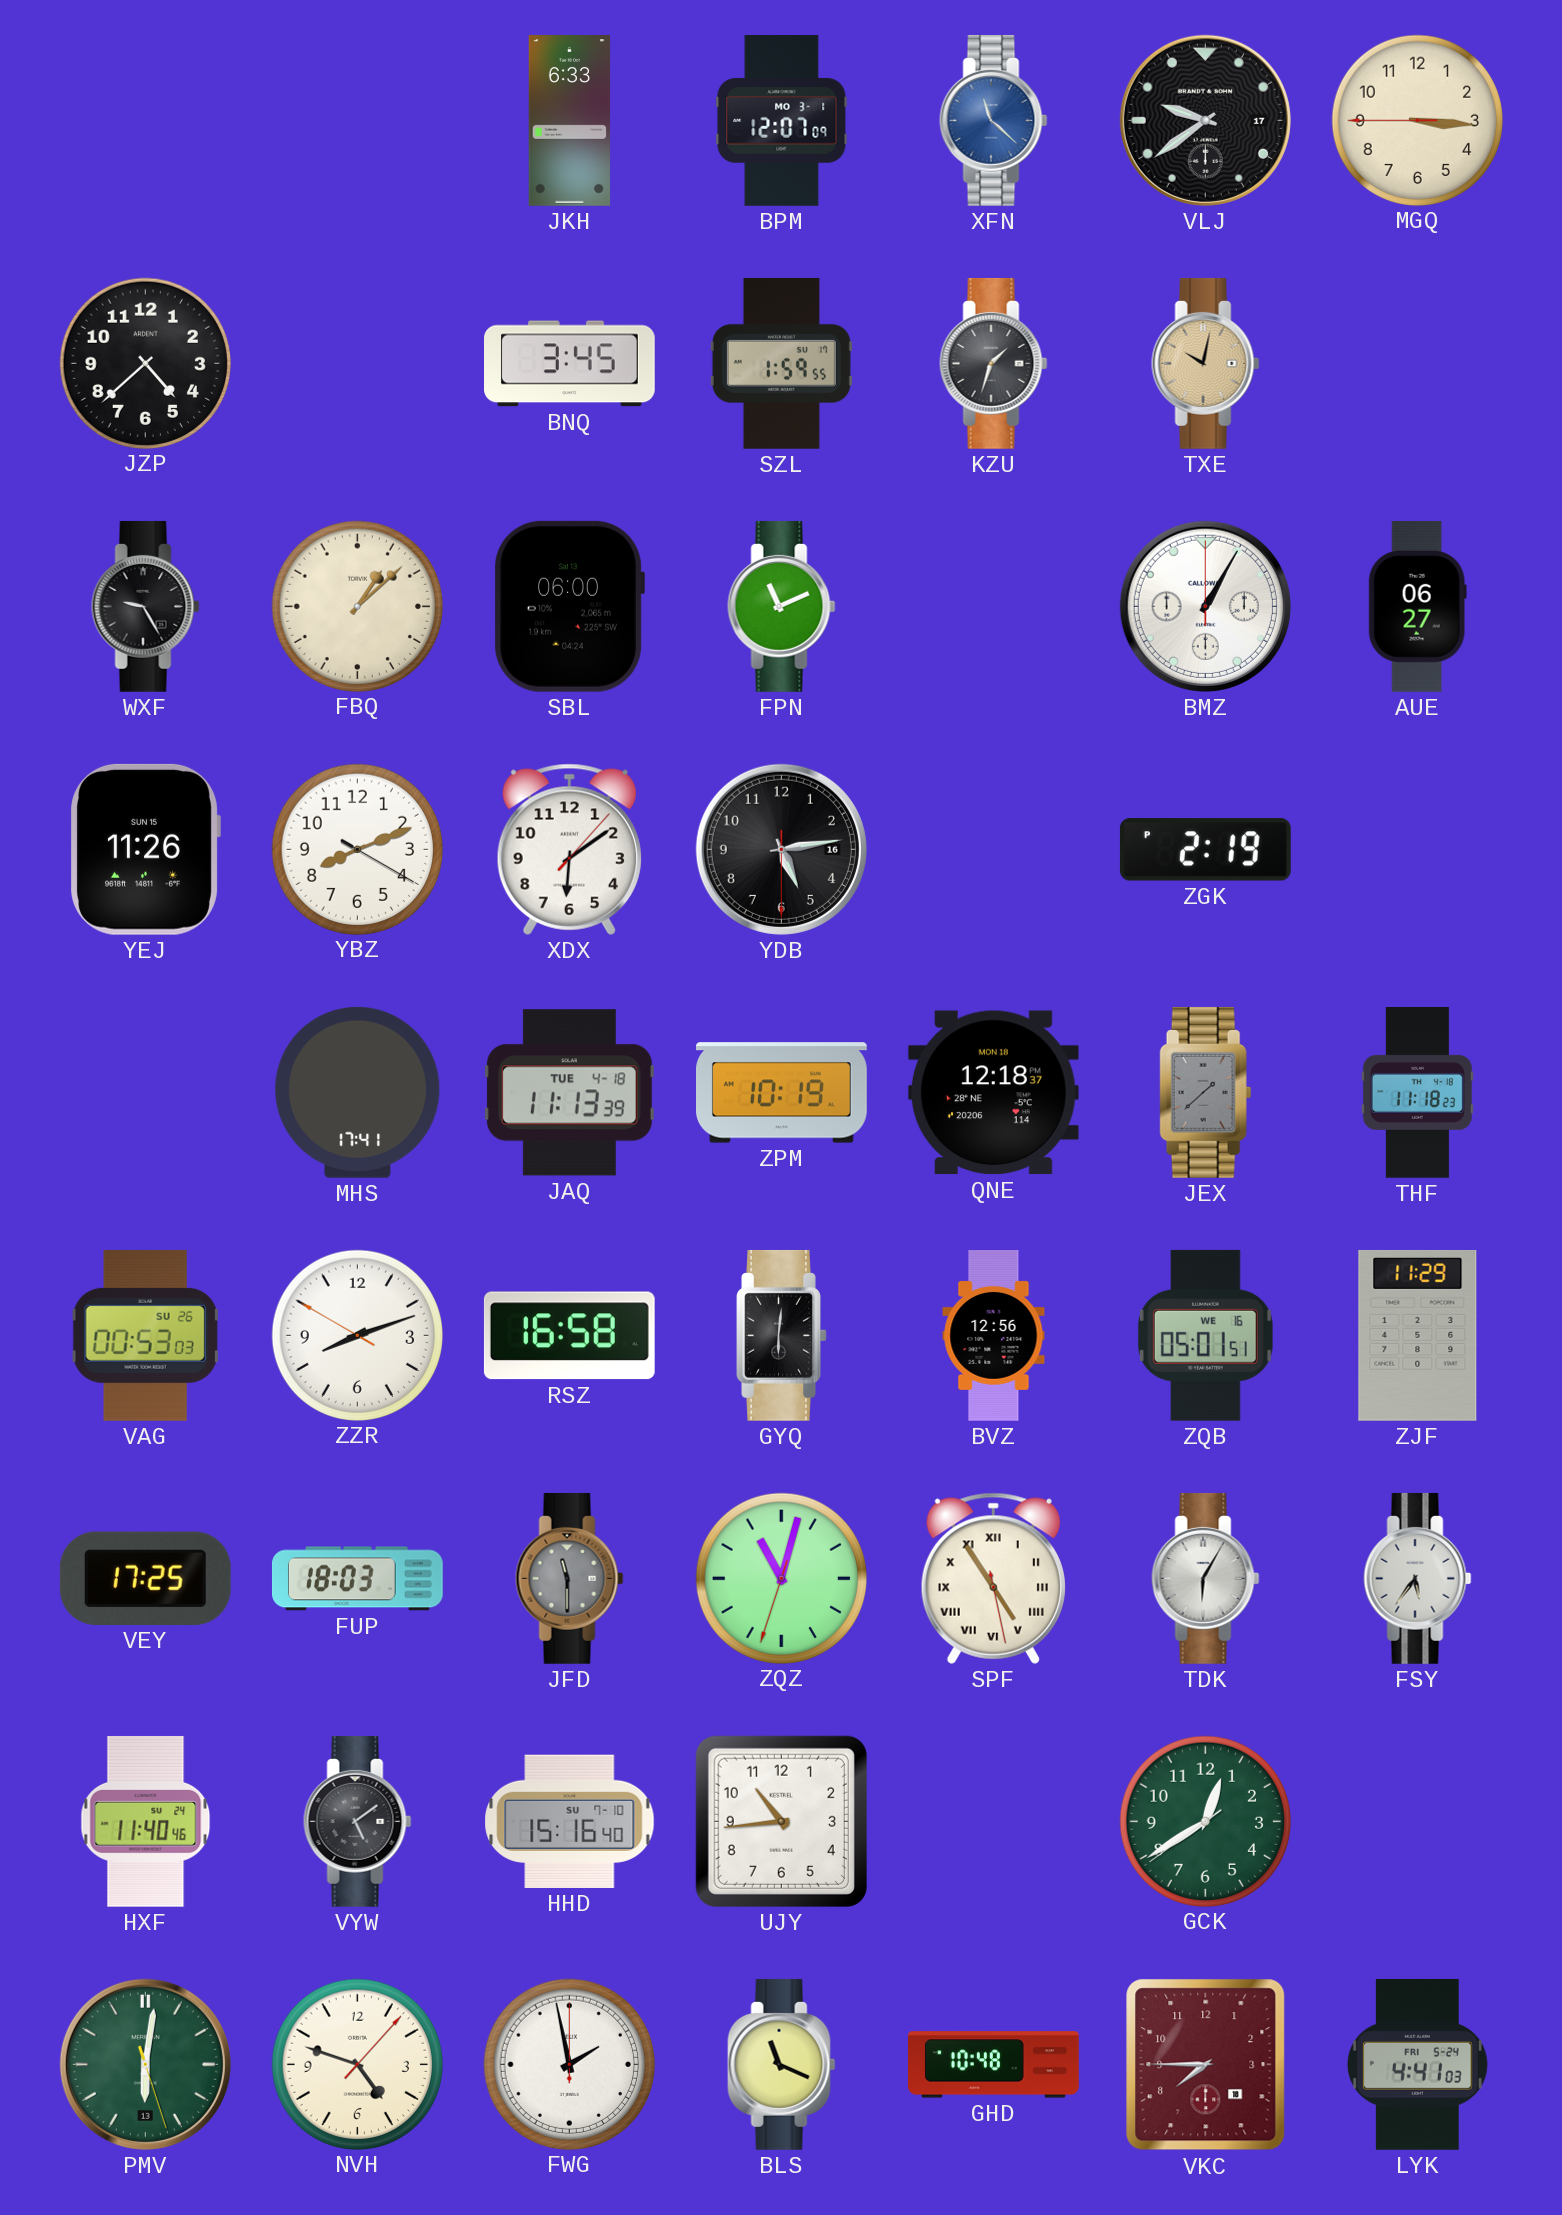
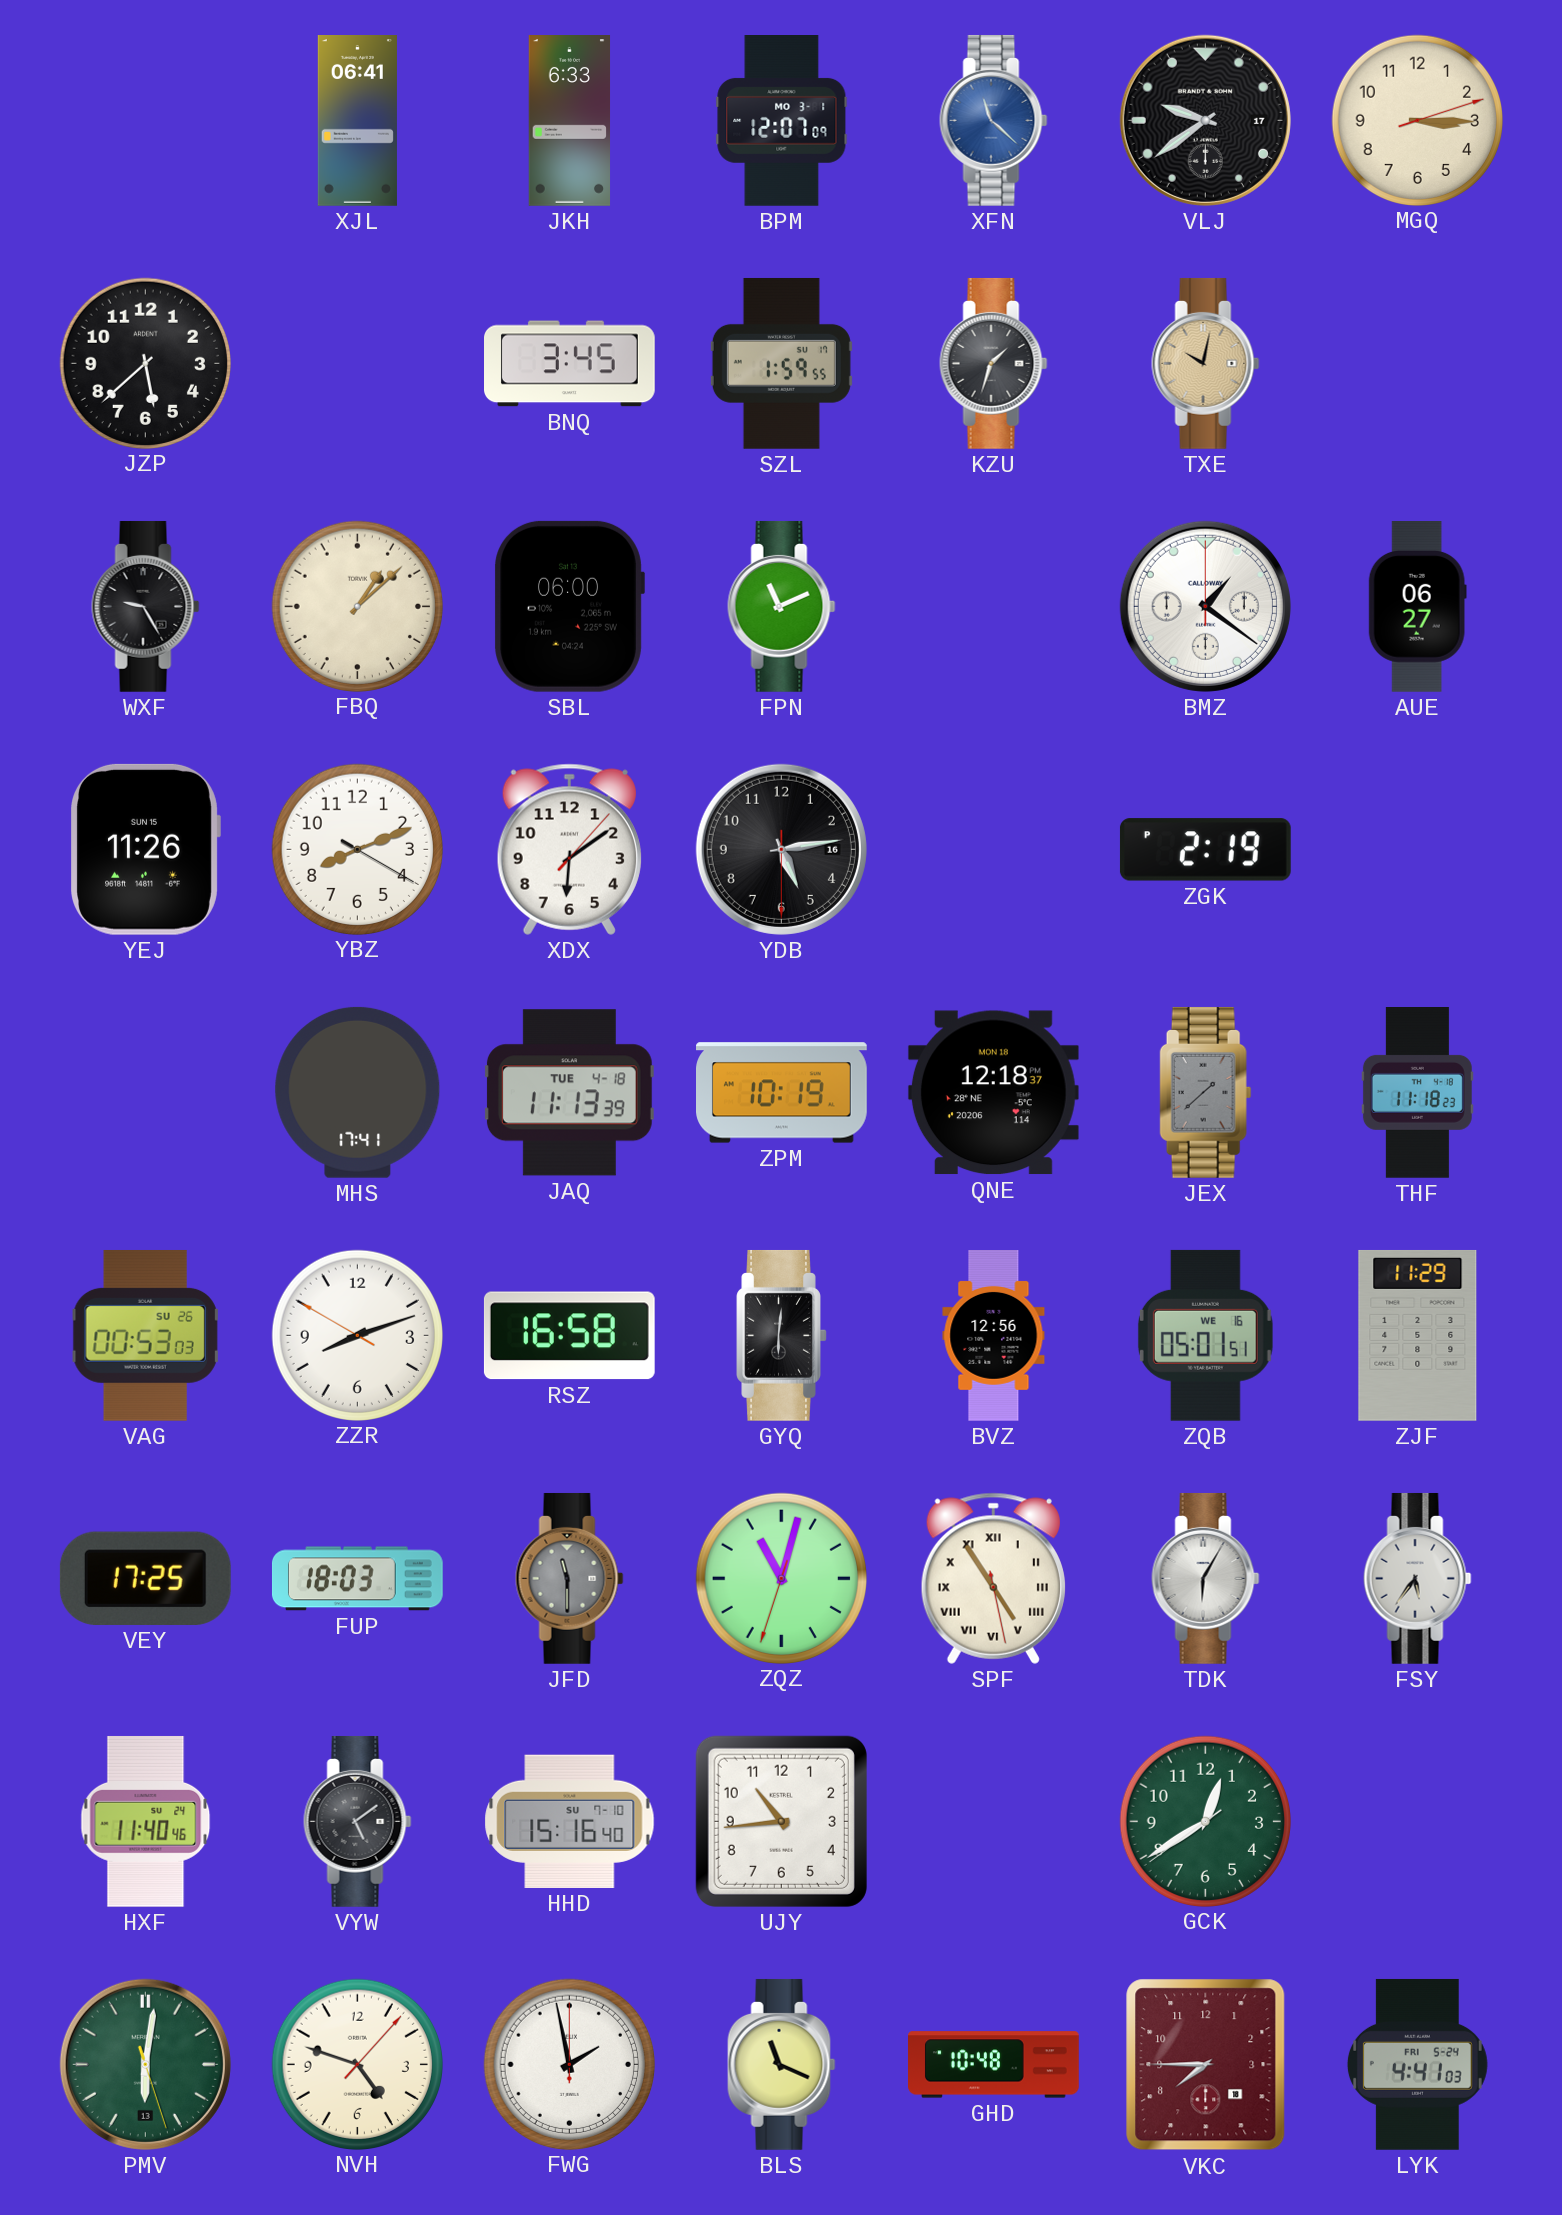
XJL: none -> 06:41
MGQ: 3:15:45 -> 3:15:12
JZP: 4:38 -> 5:38
BMZ: 1:05 -> 1:21
